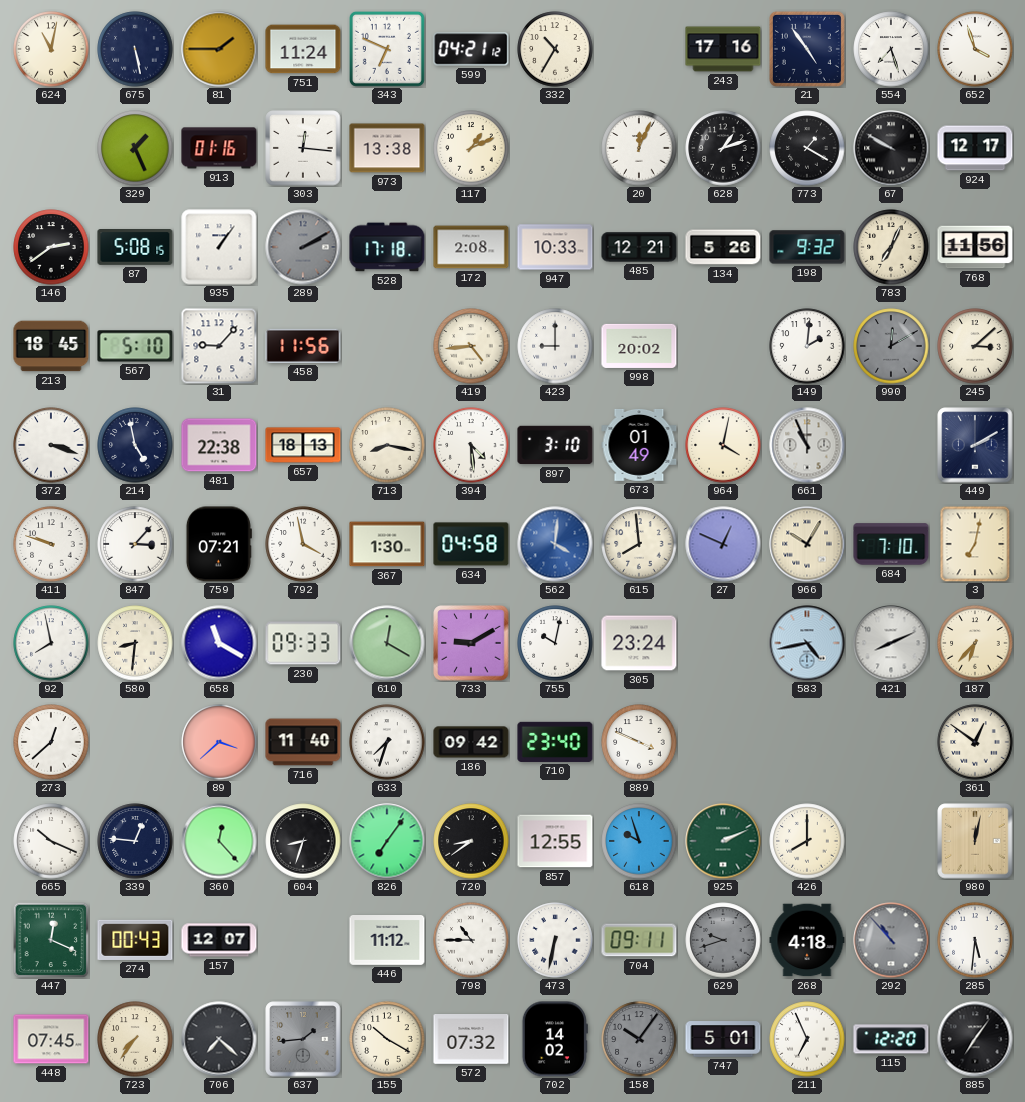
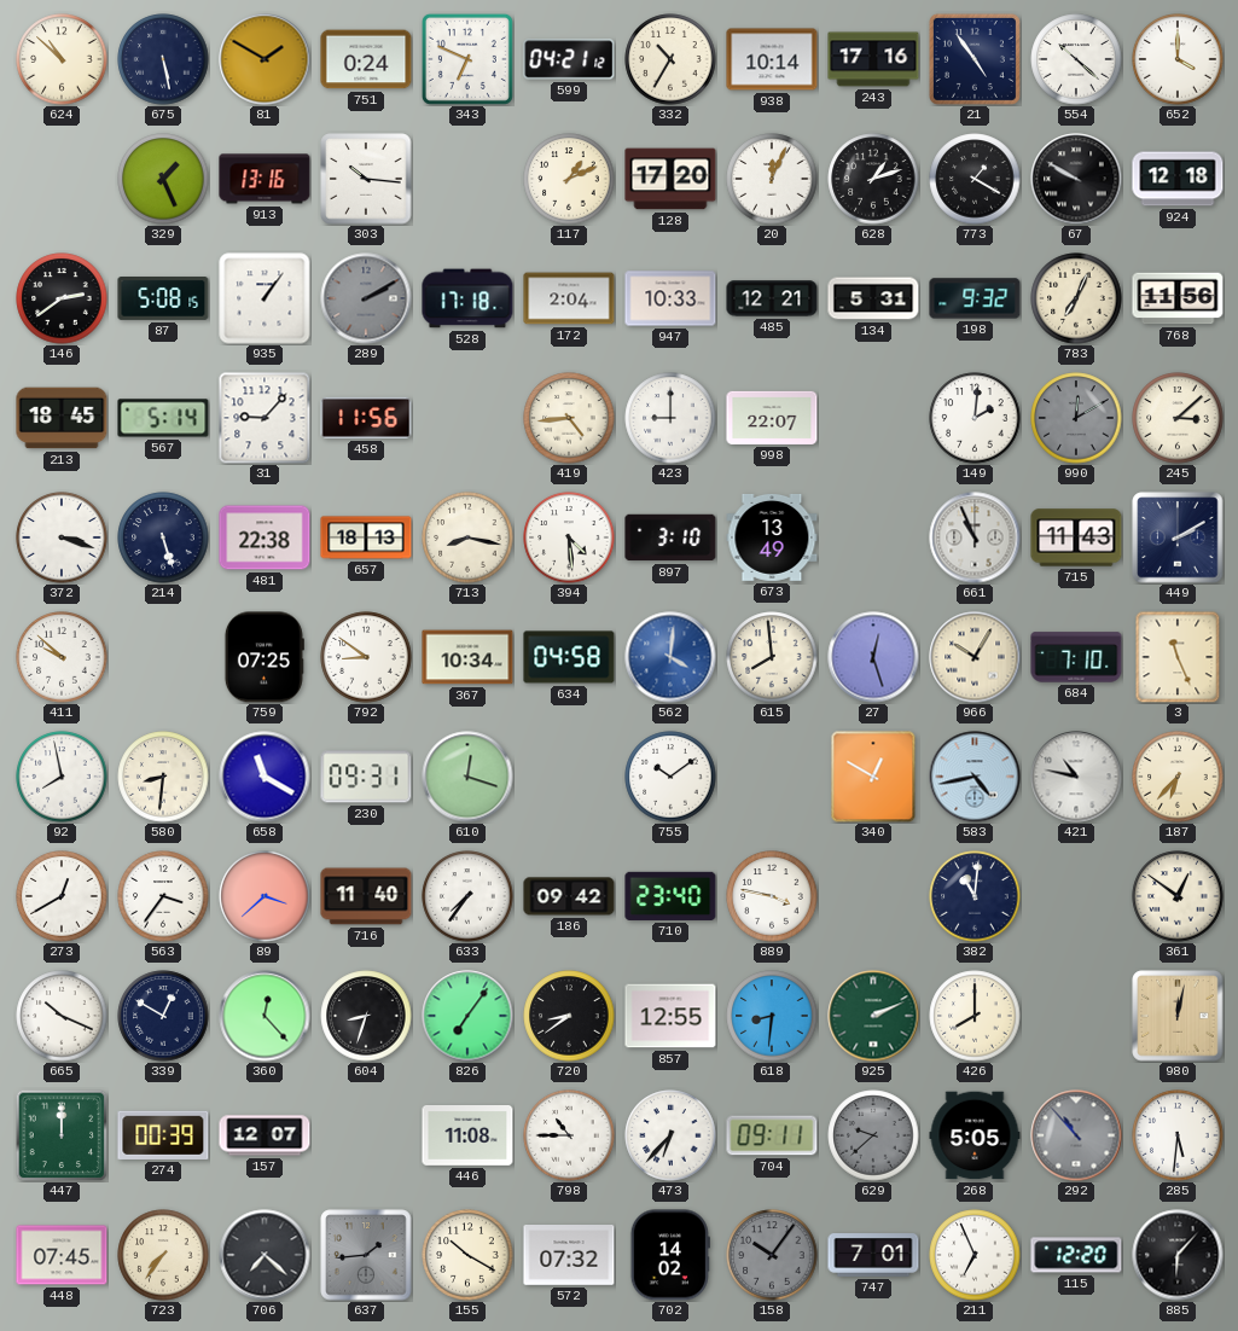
624: 11:02 -> 10:52
81: 1:45 -> 1:50
751: 11:24 -> 0:24
938: none -> 10:14
554: 7:27 -> 10:22
652: 3:57 -> 4:00
913: 01:16 -> 13:16
303: 12:16 -> 10:16
973: 13:38 -> none
128: none -> 17:20
924: 12:17 -> 12:18
172: 2:08 -> 2:04
134: 5:26 -> 5:31
567: 5:10 -> 5:14
998: 20:02 -> 22:07
214: 4:58 -> 5:27
673: 01:49 -> 13:49
964: 4:02 -> none
715: none -> 11:43
411: 9:48 -> 9:52
847: 3:07 -> none
759: 07:21 -> 07:25
792: 3:58 -> 8:51
367: 1:30 -> 10:34
27: 12:49 -> 12:27
3: 7:02 -> 11:26
230: 09:33 -> 09:31
610: 12:20 -> 12:18
733: 9:10 -> none
755: 10:02 -> 10:09
305: 23:24 -> none
340: none -> 12:50
421: 8:11 -> 10:47
273: 12:38 -> 12:40
563: none -> 3:36
633: 7:33 -> 7:36
889: 3:49 -> 3:47
382: none -> 11:01
339: 12:46 -> 12:50
618: 9:57 -> 8:31
447: 12:19 -> 12:00
274: 00:43 -> 00:39
446: 11:12 -> 11:08
473: 6:32 -> 6:37
629: 9:42 -> 9:38
268: 4:18 -> 5:05
747: 5:01 -> 7:01
885: 7:06 -> 6:07
